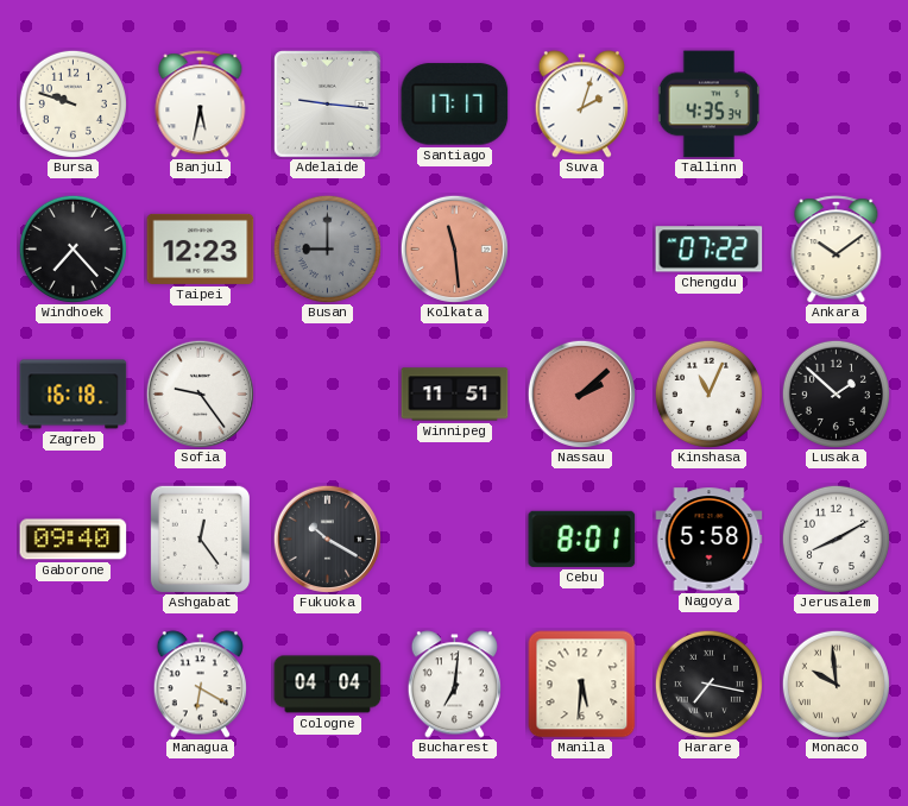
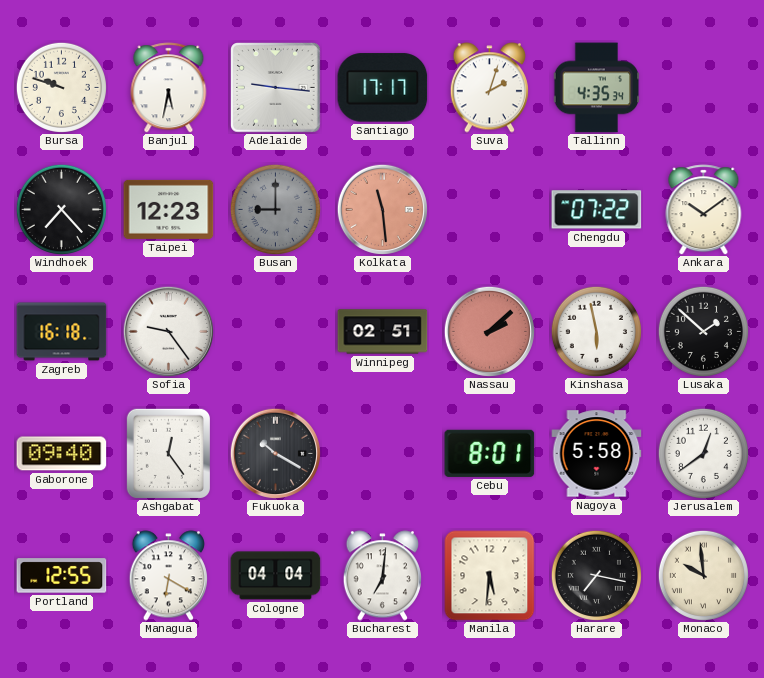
Winnipeg: 11:51 -> 02:51
Kinshasa: 11:04 -> 5:58
Jerusalem: 8:10 -> 12:39
Portland: none -> 12:55
